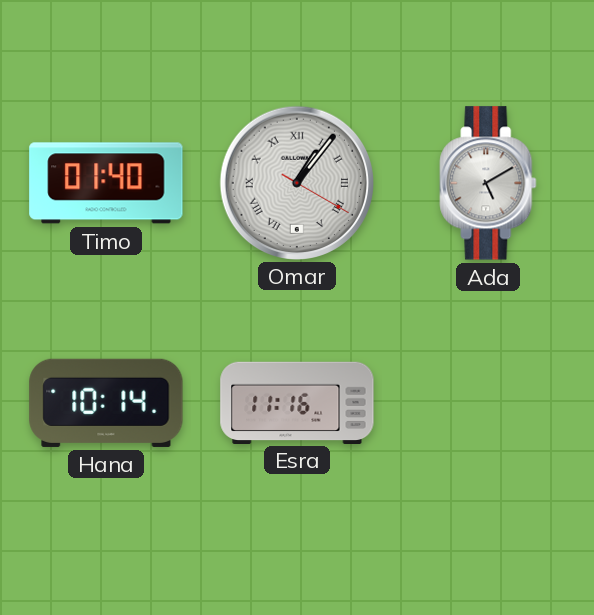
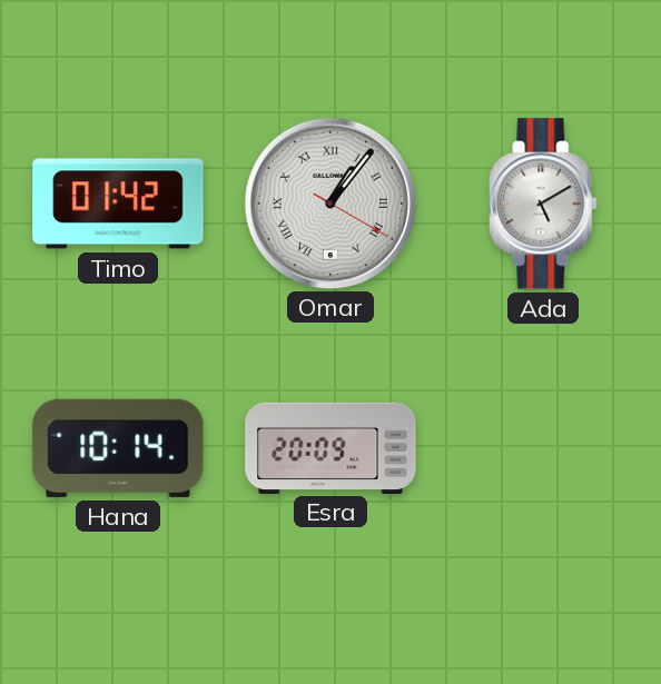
Timo: 01:40 -> 01:42
Esra: 11:16 -> 20:09
